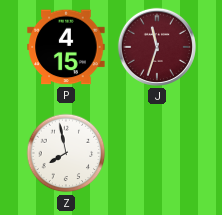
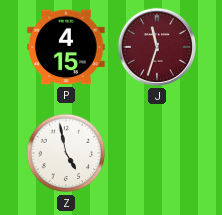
Z: 7:58 -> 4:58
